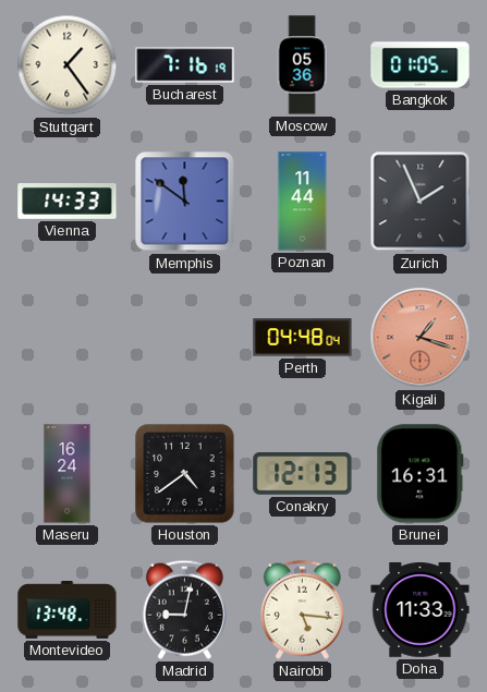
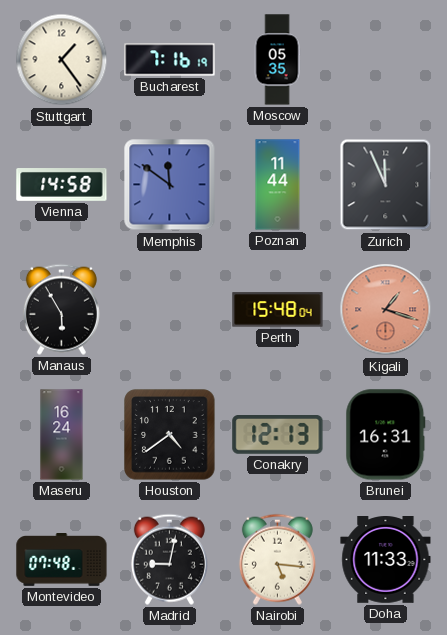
Moscow: 05:36 -> 05:35
Bangkok: 01:05 -> none
Vienna: 14:33 -> 14:58
Zurich: 1:56 -> 11:56
Manaus: none -> 5:55
Perth: 04:48 -> 15:48
Montevideo: 13:48 -> 07:48
